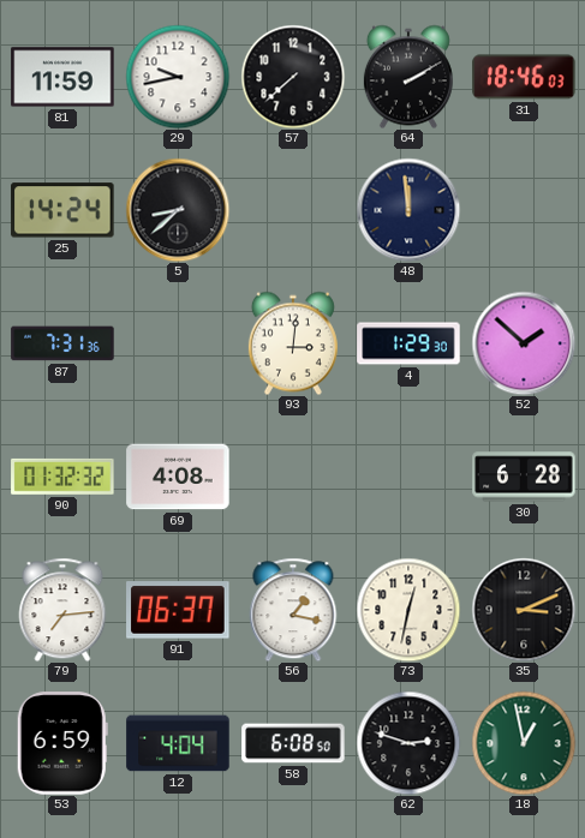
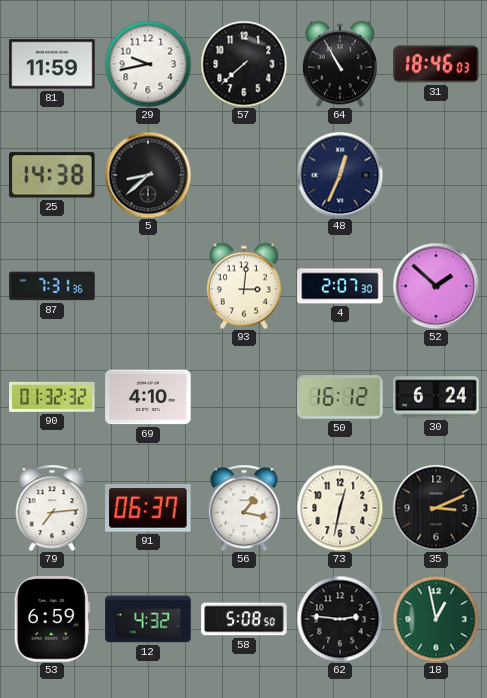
64: 2:10 -> 10:55
25: 14:24 -> 14:38
48: 11:59 -> 12:34
4: 1:29 -> 2:07
69: 4:08 -> 4:10
50: none -> 16:12
30: 6:28 -> 6:24
12: 4:04 -> 4:32
58: 6:08 -> 5:08
62: 2:48 -> 2:46
